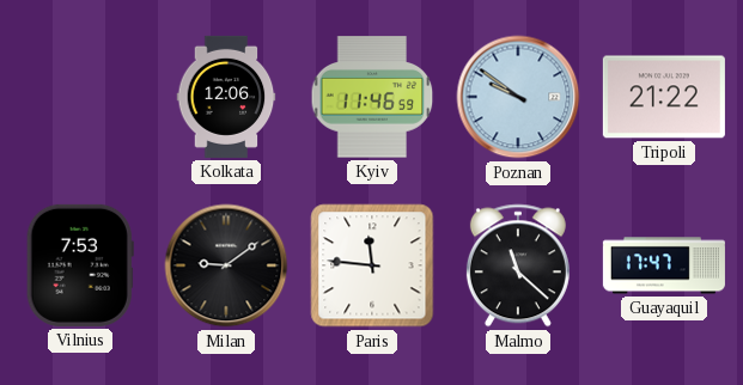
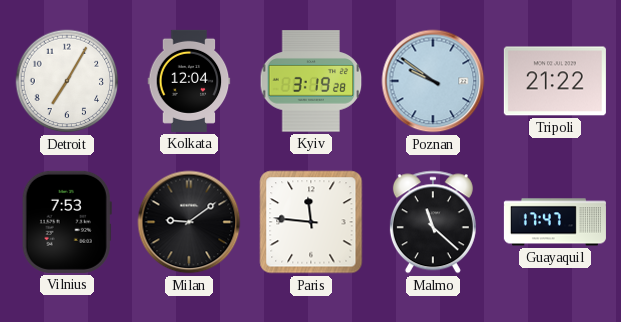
Detroit: none -> 7:05
Kolkata: 12:06 -> 12:04
Kyiv: 11:46 -> 3:19
